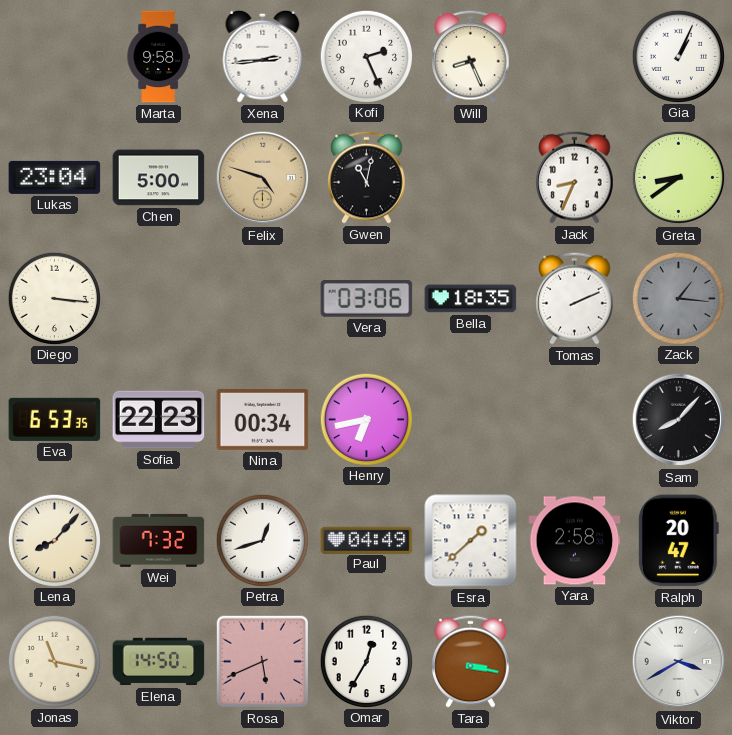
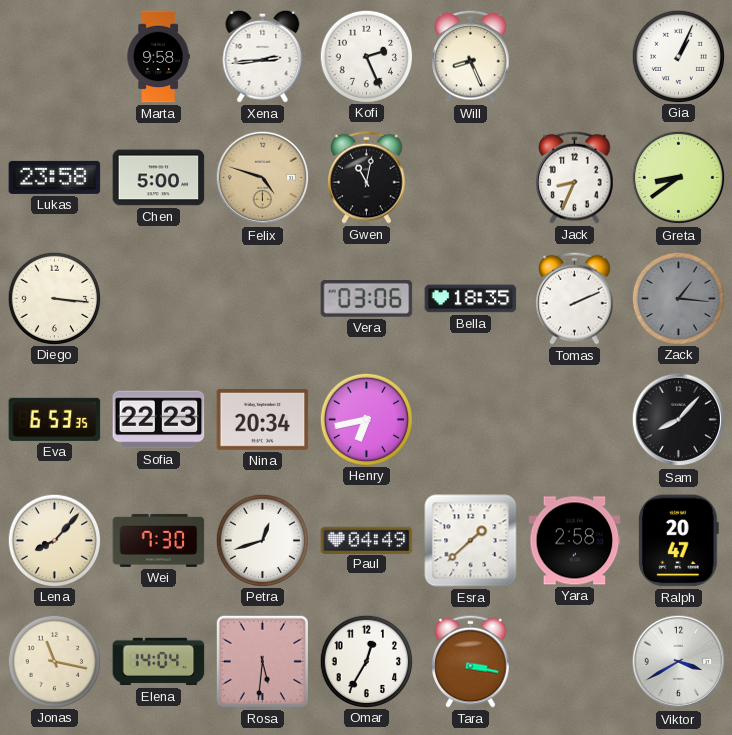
Lukas: 23:04 -> 23:58
Nina: 00:34 -> 20:34
Wei: 7:32 -> 7:30
Elena: 14:50 -> 14:04
Rosa: 5:41 -> 5:31
